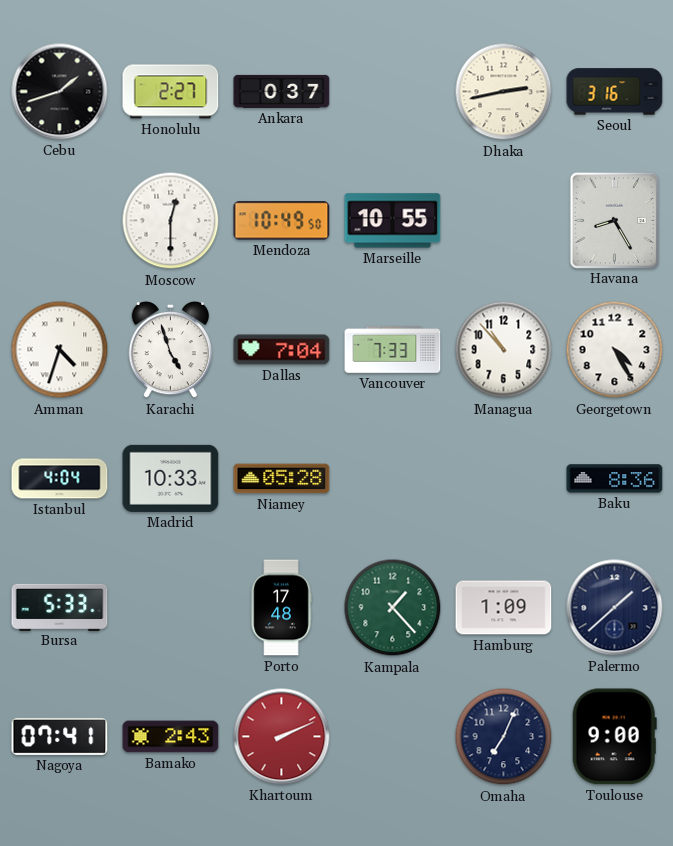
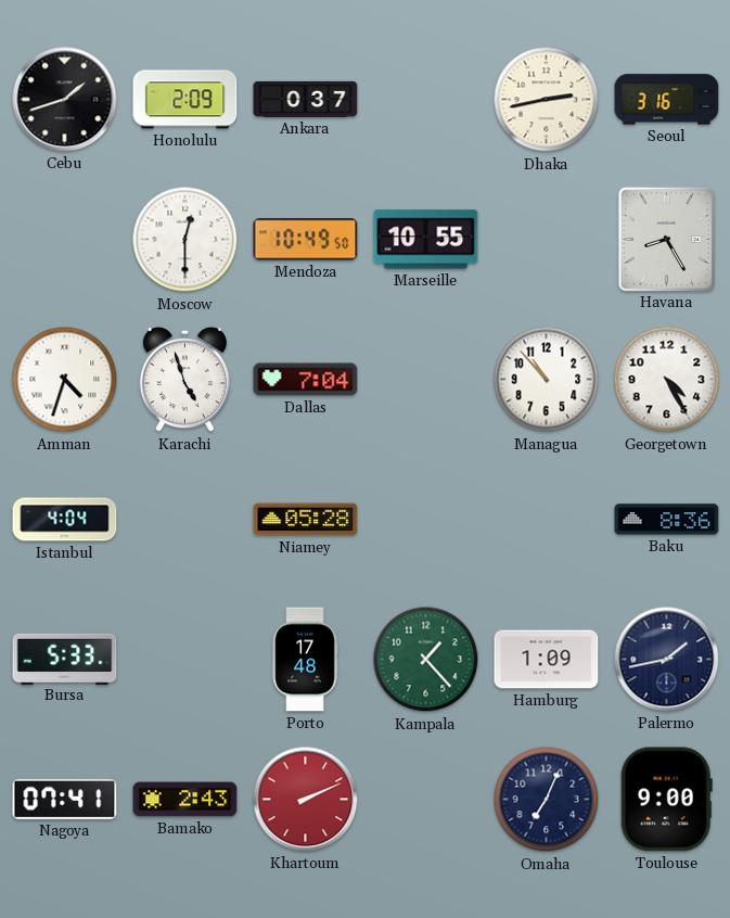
Honolulu: 2:27 -> 2:09
Vancouver: 7:33 -> none
Madrid: 10:33 -> none
Palermo: 1:38 -> 1:43
